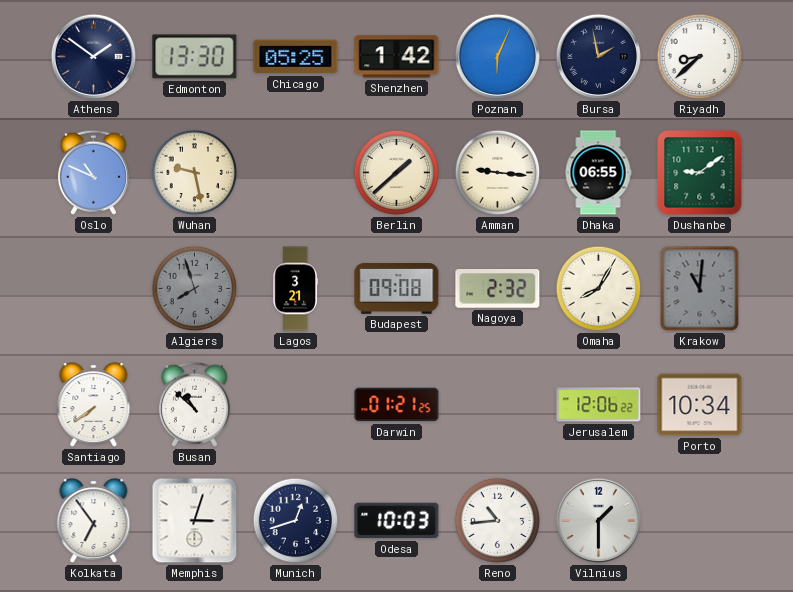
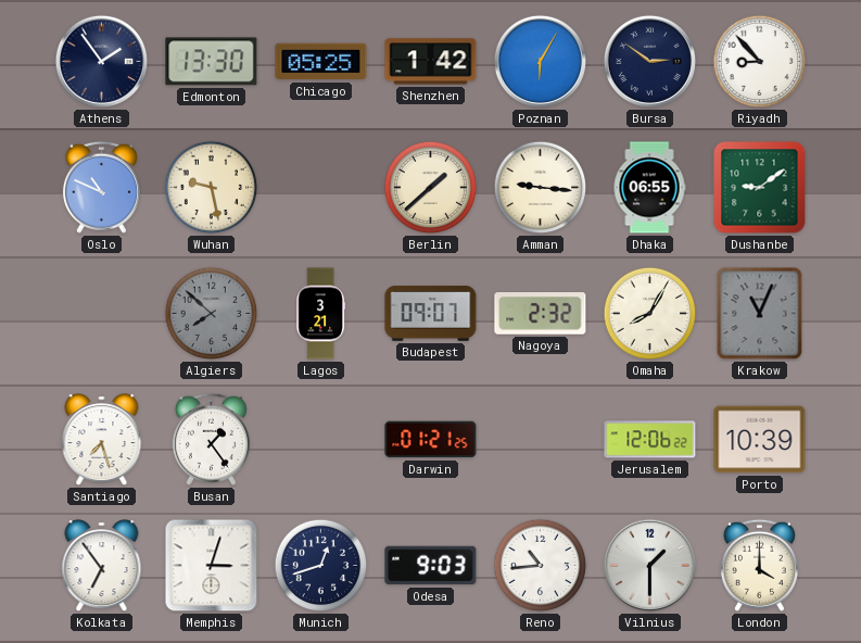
Athens: 1:51 -> 1:54
Poznan: 6:04 -> 6:05
Bursa: 1:58 -> 2:51
Riyadh: 8:38 -> 8:53
Algiers: 7:57 -> 7:52
Budapest: 09:08 -> 09:07
Krakow: 11:01 -> 11:04
Santiago: 7:39 -> 7:27
Busan: 10:52 -> 1:24
Porto: 10:34 -> 10:39
Odesa: 10:03 -> 9:03
London: none -> 4:00
